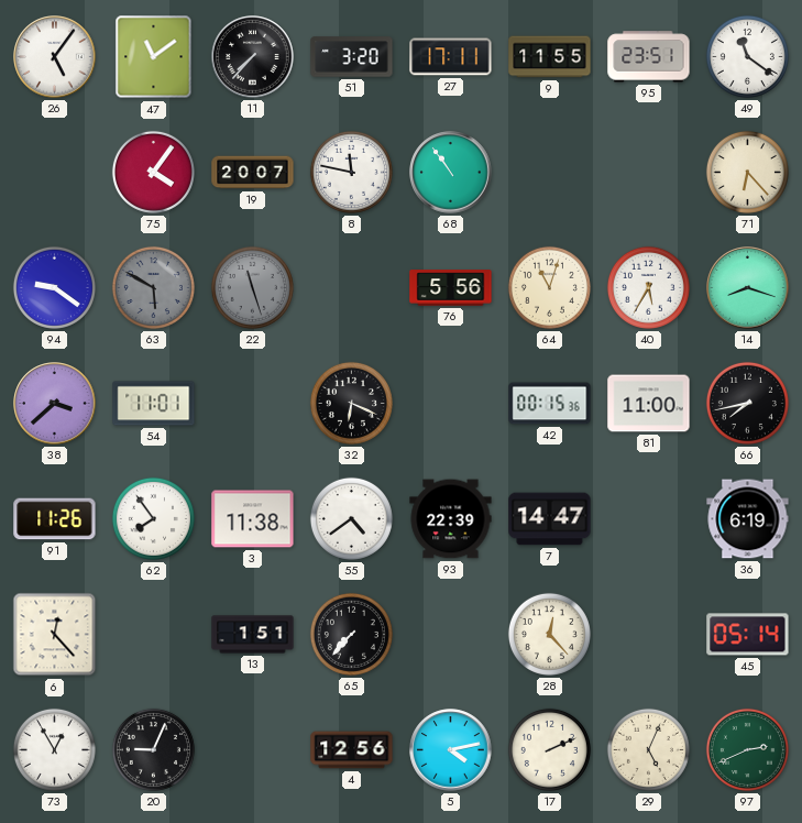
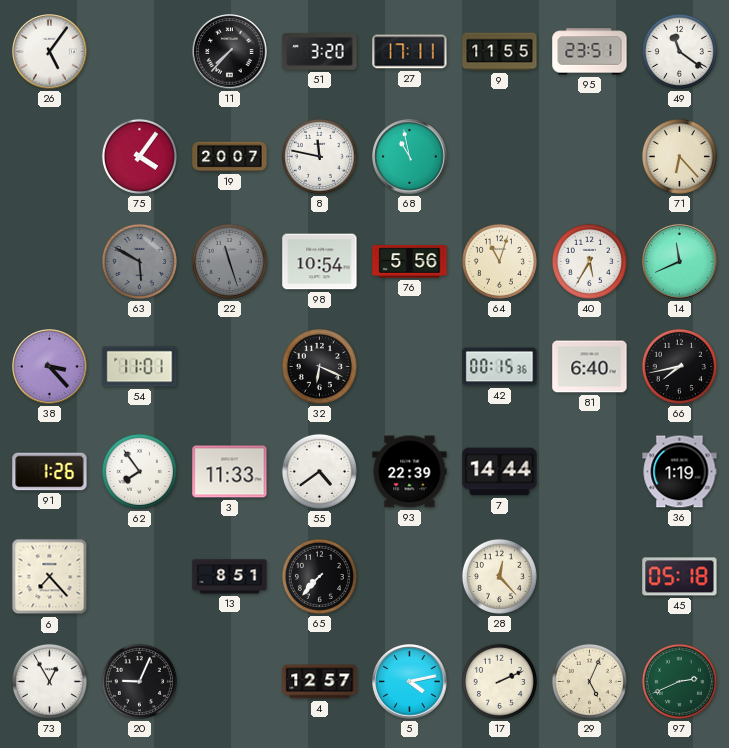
47: 11:09 -> none
68: 10:54 -> 10:58
94: 9:21 -> none
98: none -> 10:54
14: 8:18 -> 11:41
38: 3:38 -> 3:23
81: 11:00 -> 6:40
91: 11:26 -> 1:26
3: 11:38 -> 11:33
7: 14:47 -> 14:44
36: 6:19 -> 1:19
6: 12:23 -> 7:23
13: 1:51 -> 8:51
45: 05:14 -> 05:18
4: 12:56 -> 12:57
